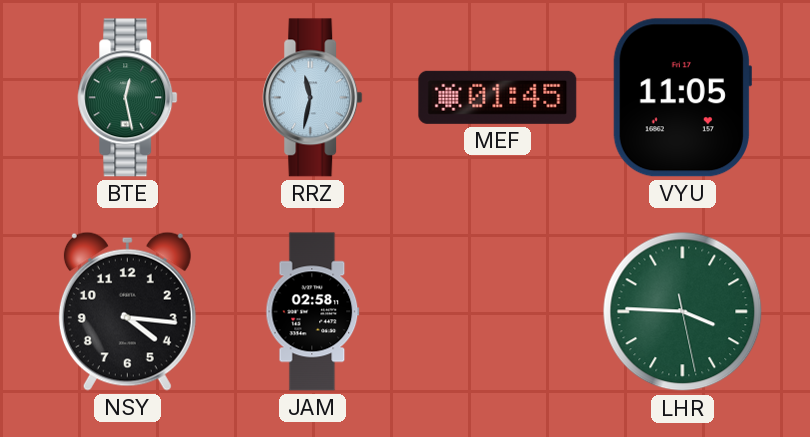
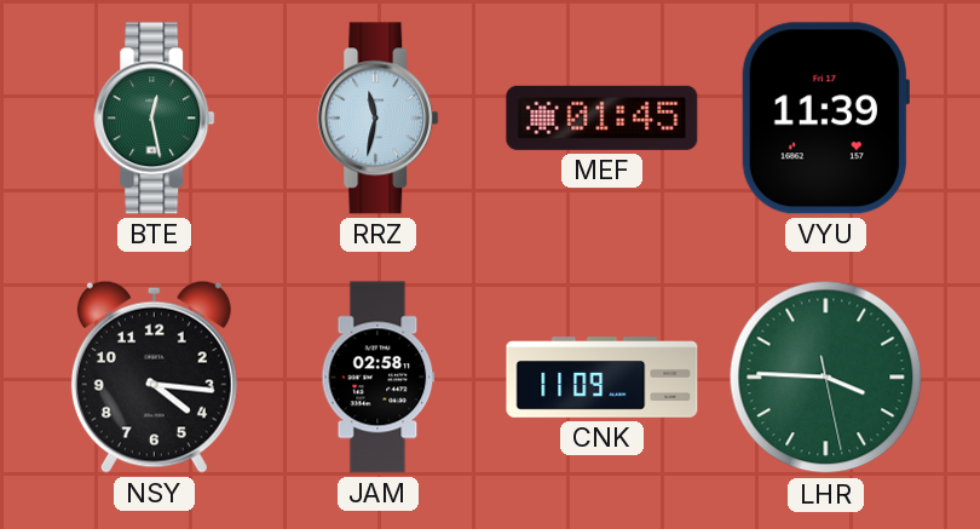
VYU: 11:05 -> 11:39
CNK: none -> 11:09
